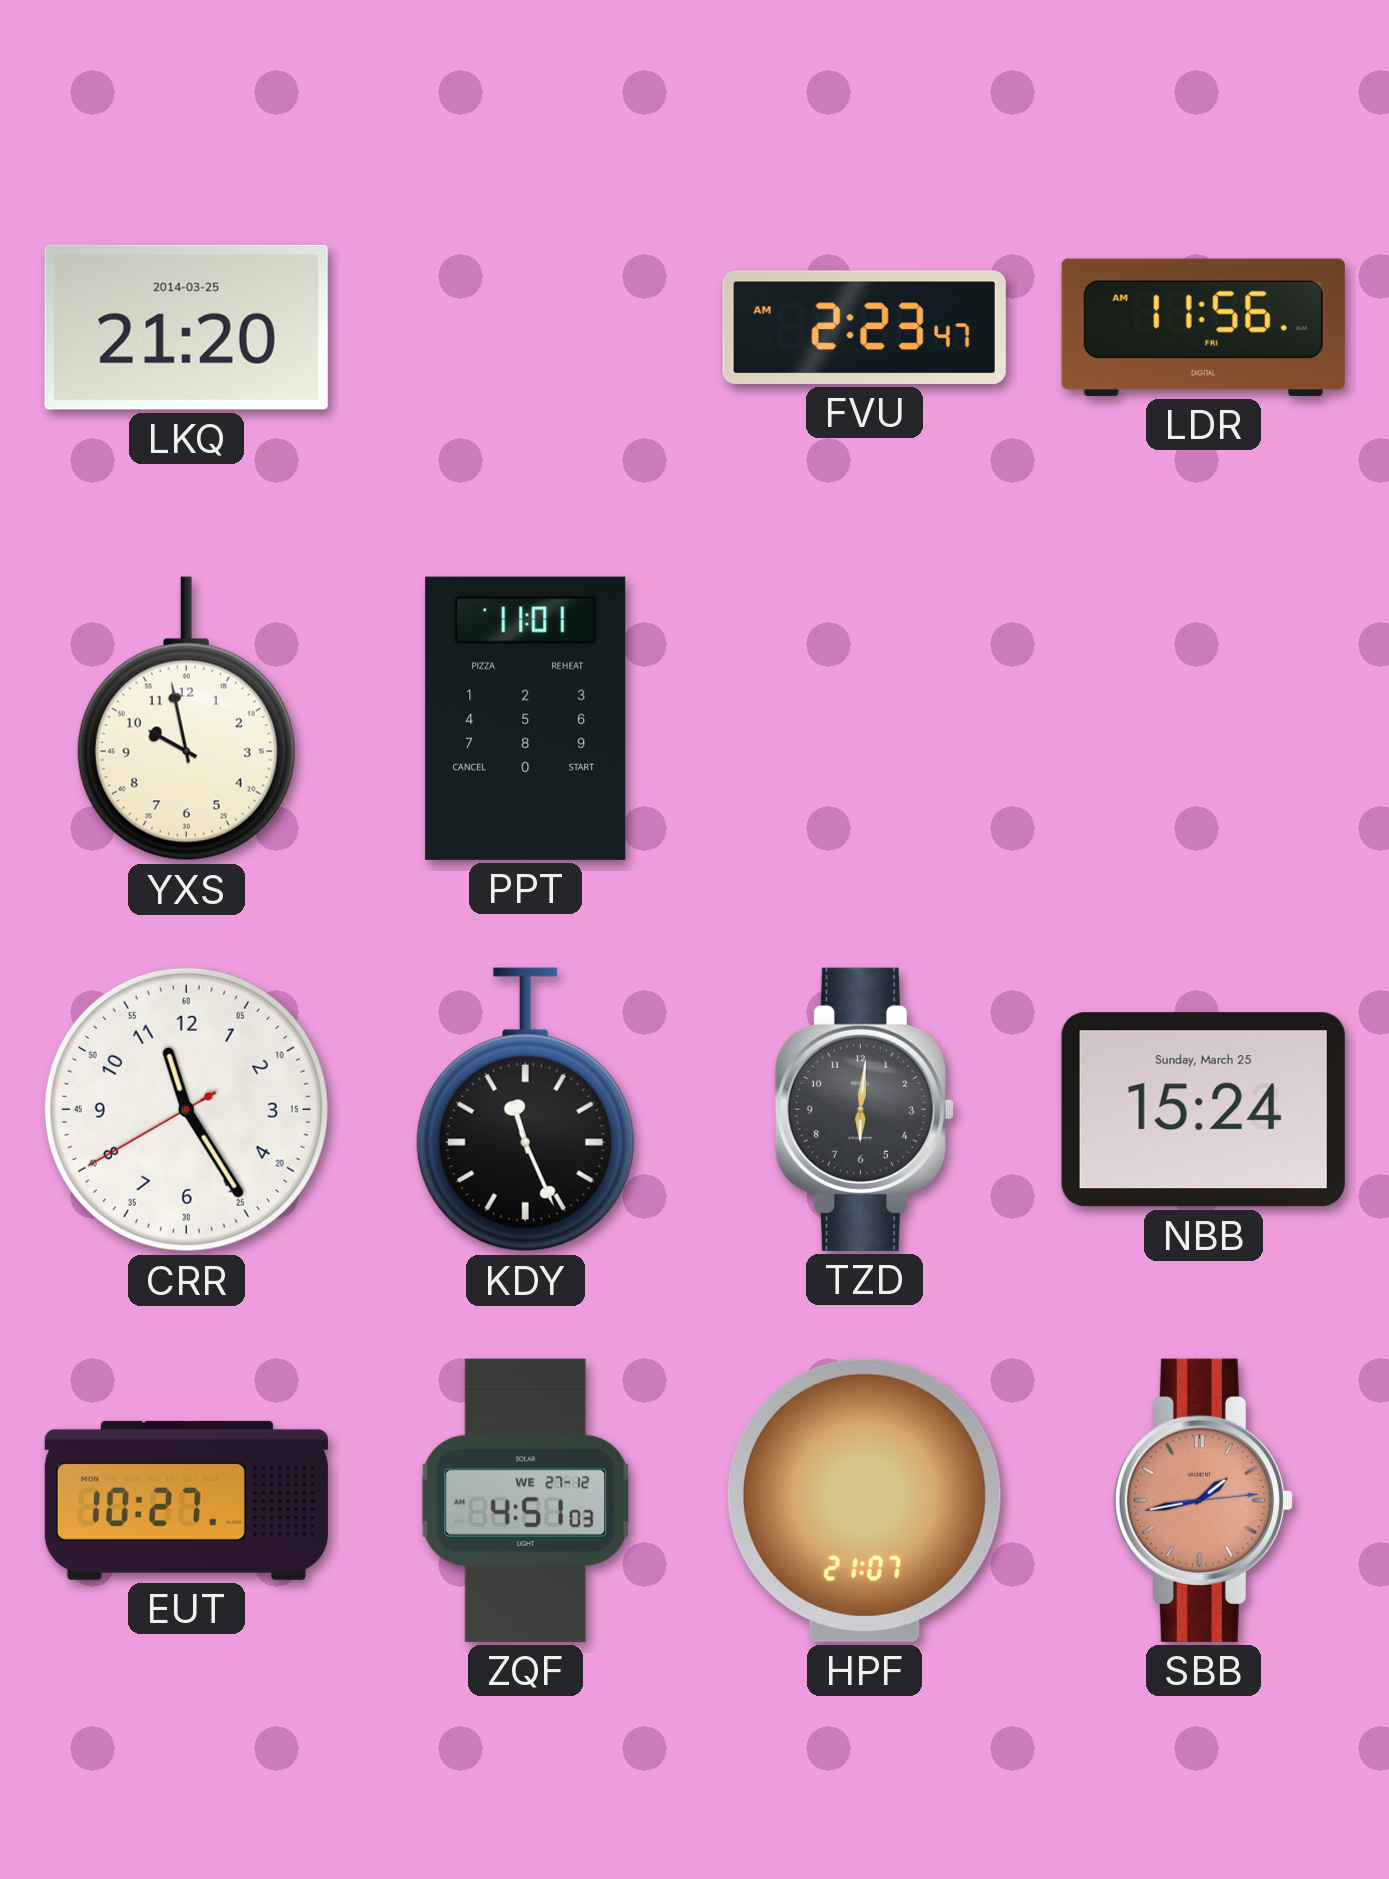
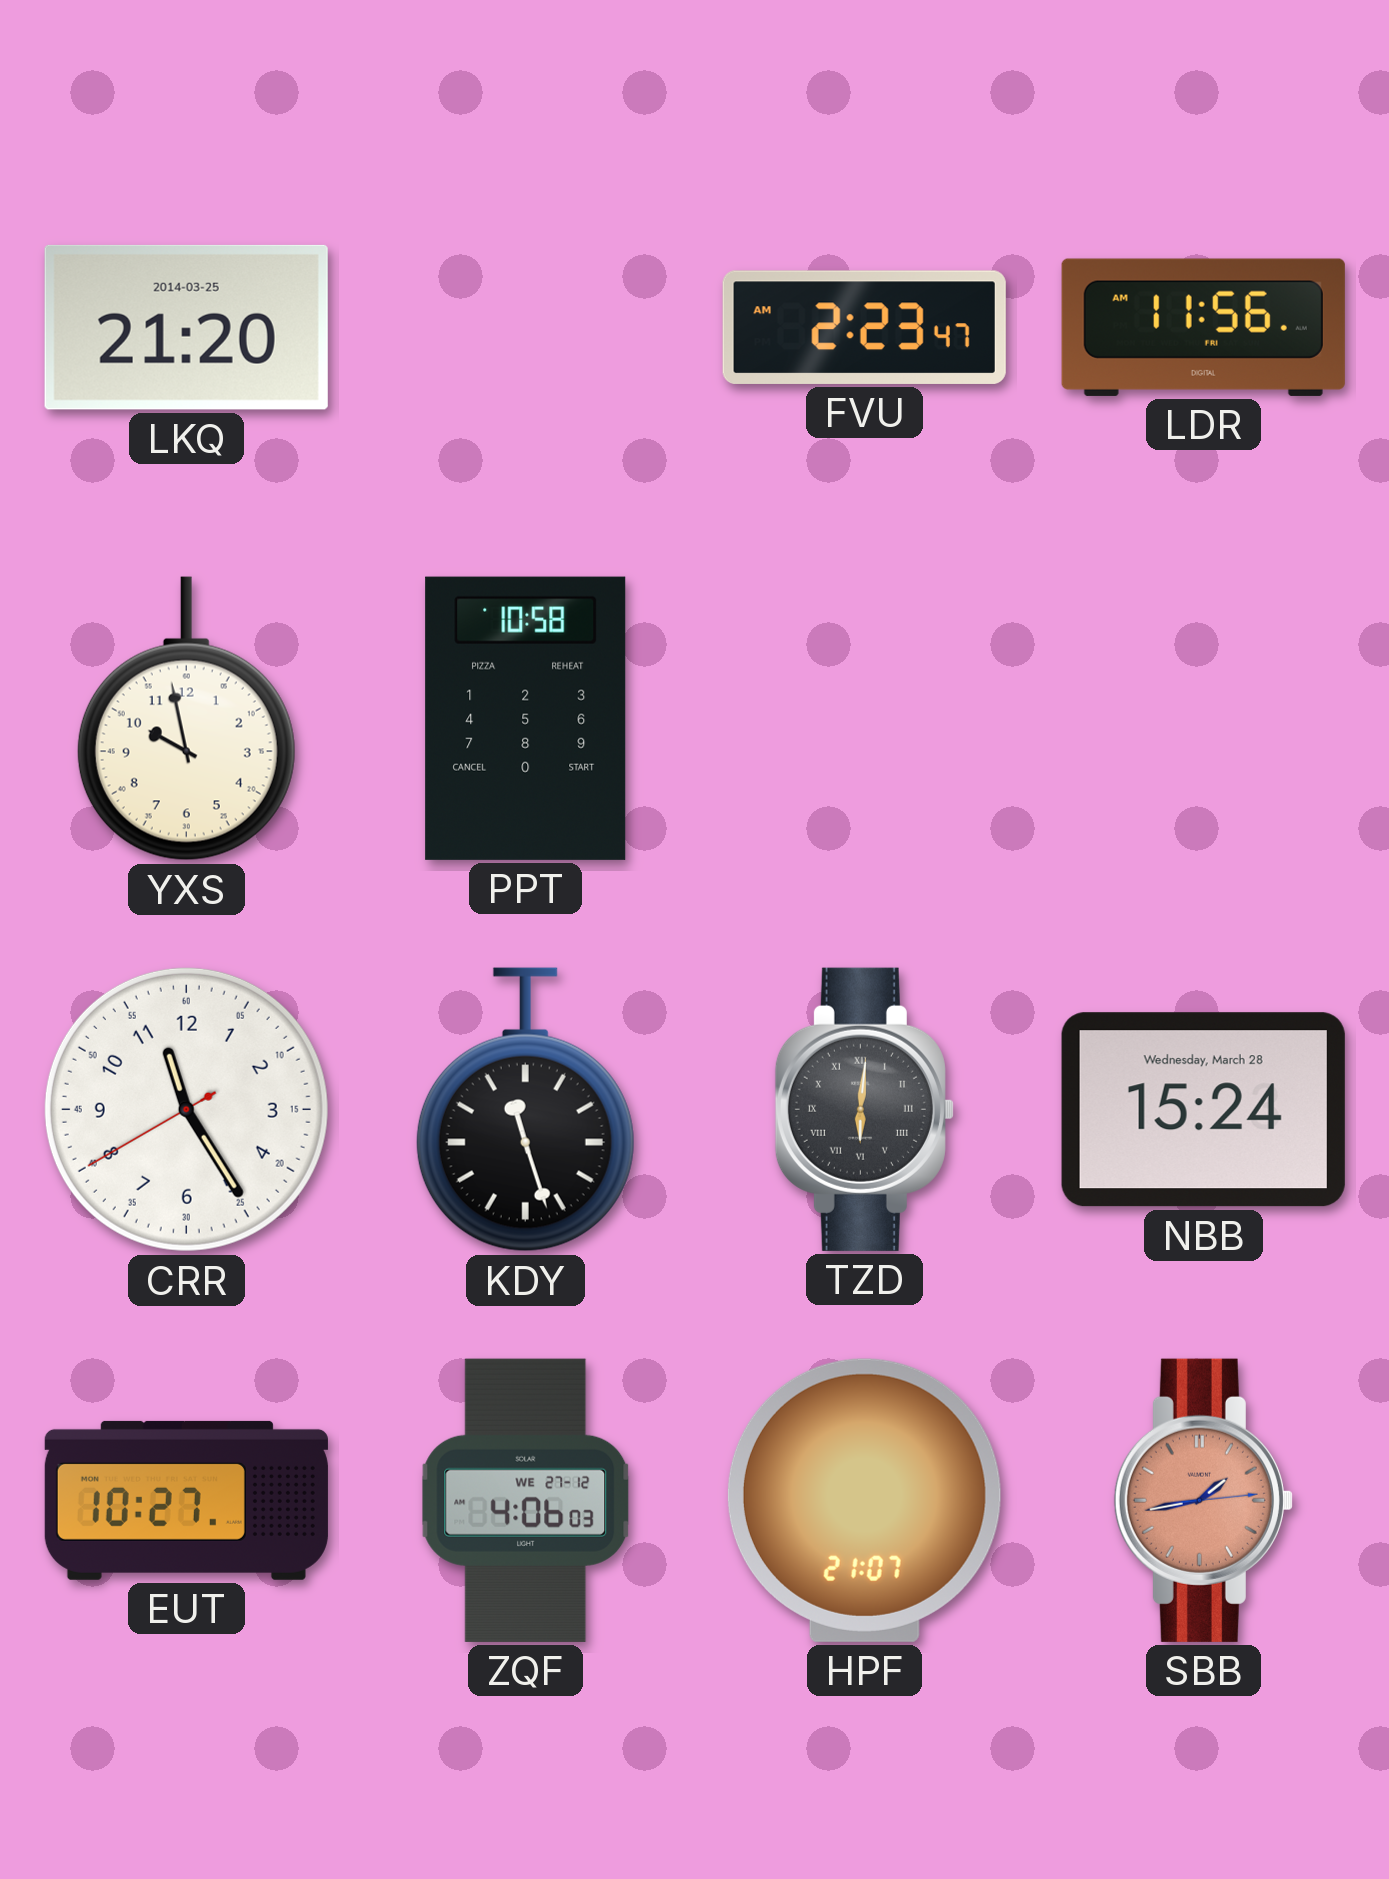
PPT: 11:01 -> 10:58
KDY: 11:26 -> 11:27
TZD numerals: Arabic -> Roman
NBB date: Sunday, March 25 -> Wednesday, March 28
ZQF: 4:51 -> 4:06
